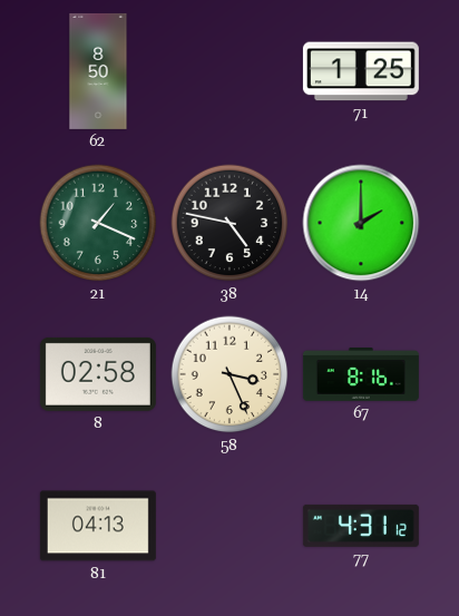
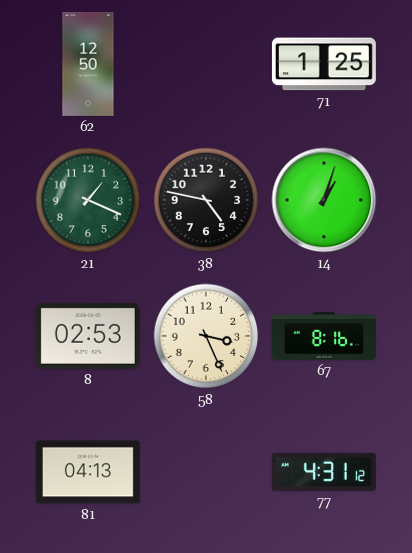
62: 8:50 -> 12:50
14: 2:00 -> 1:03
8: 02:58 -> 02:53
